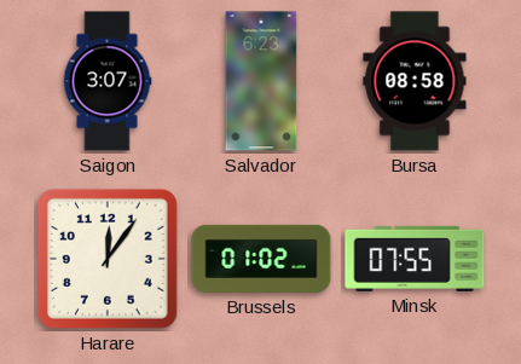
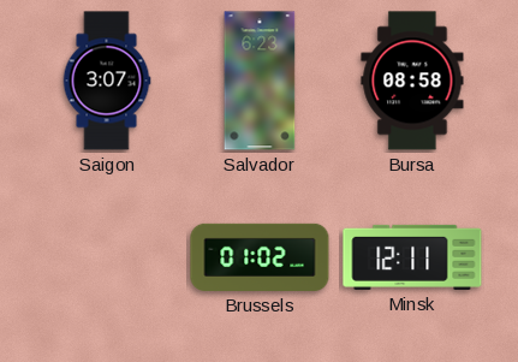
Harare: 12:06 -> none
Minsk: 07:55 -> 12:11
